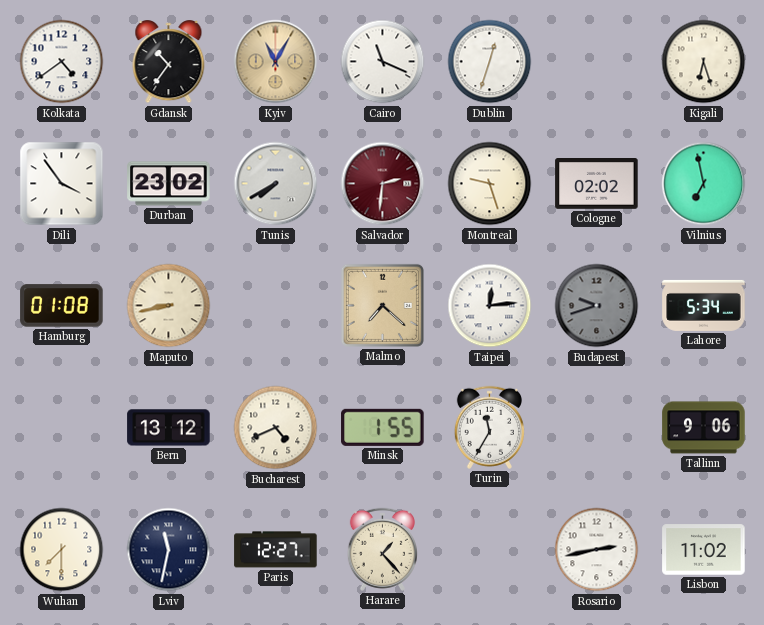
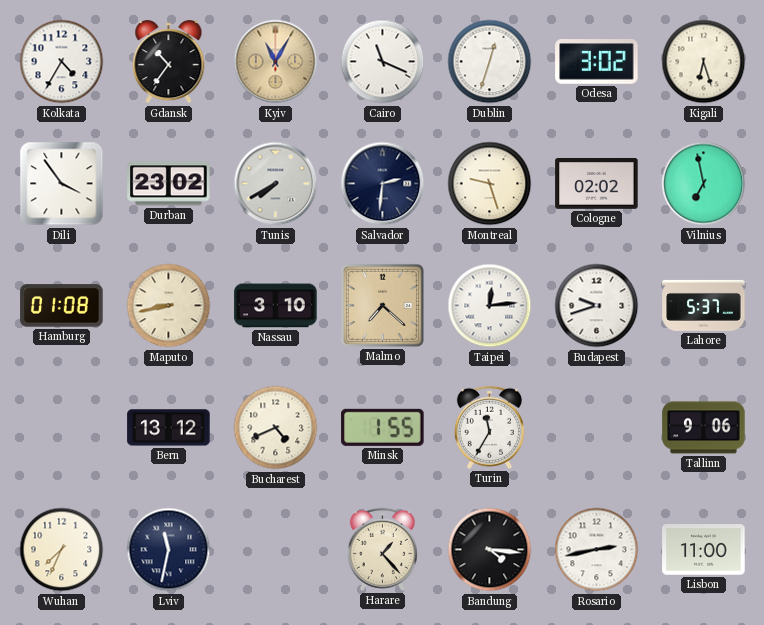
Kolkata: 4:39 -> 4:35
Odesa: none -> 3:02
Salvador dial: burgundy -> navy
Nassau: none -> 3:10
Budapest dial: grey -> white
Lahore: 5:34 -> 5:37
Wuhan: 7:30 -> 7:34
Paris: 12:27 -> none
Bandung: none -> 4:16
Lisbon: 11:02 -> 11:00
